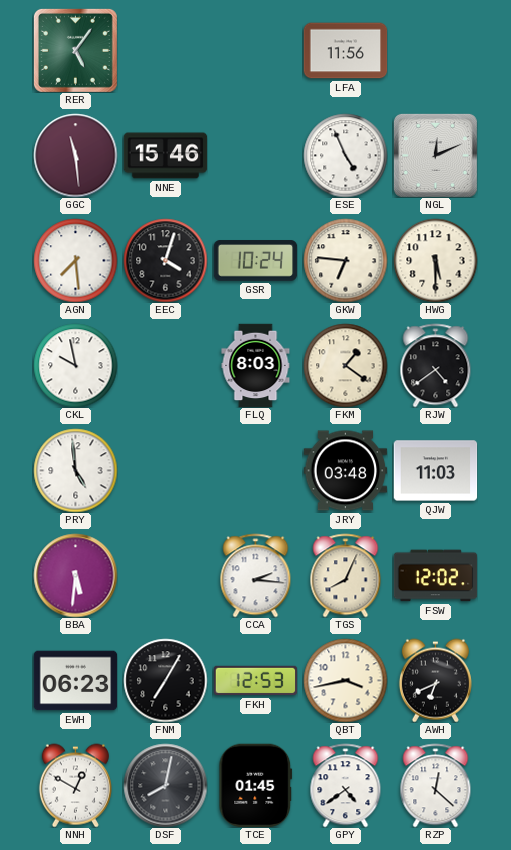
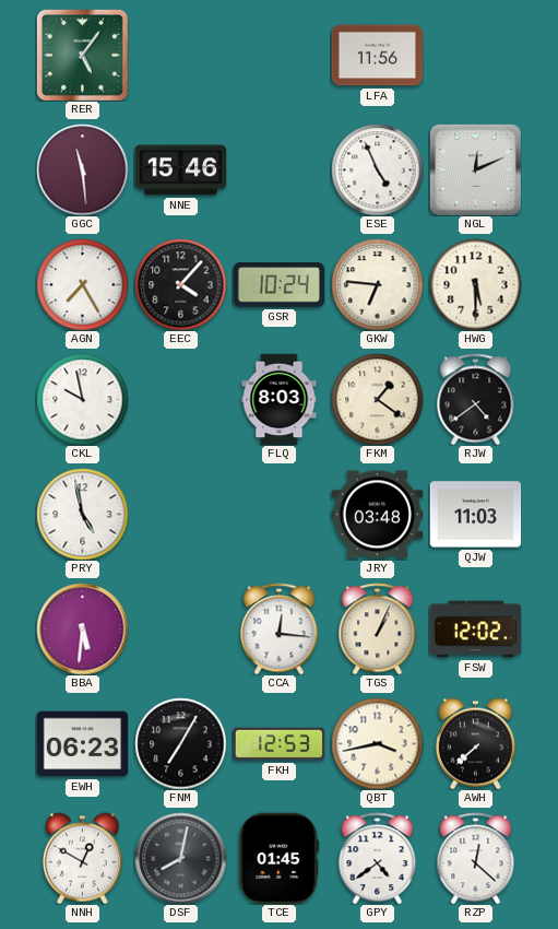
AGN: 7:29 -> 7:25
EEC: 4:03 -> 4:07
PRY: 4:59 -> 4:58
CCA: 2:16 -> 12:16
TGS: 8:04 -> 1:04
AWH: 6:41 -> 7:38
